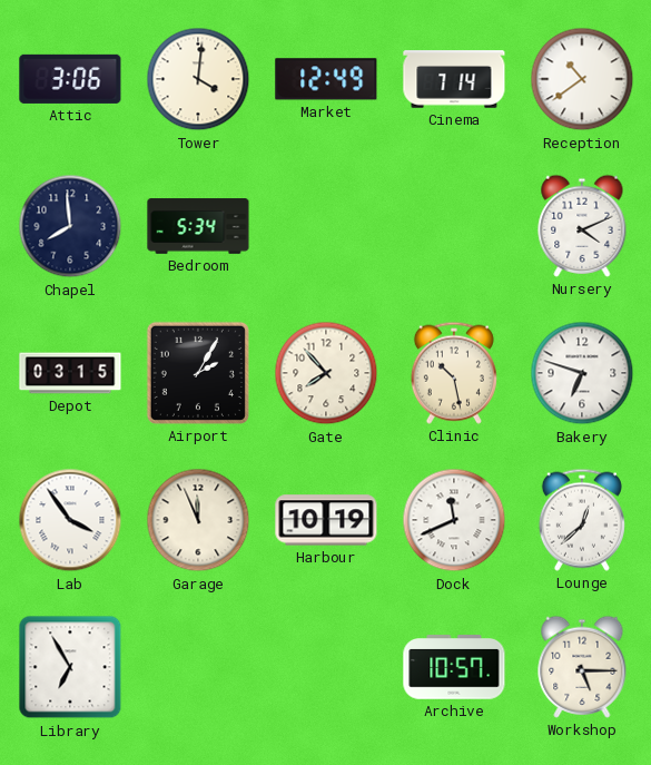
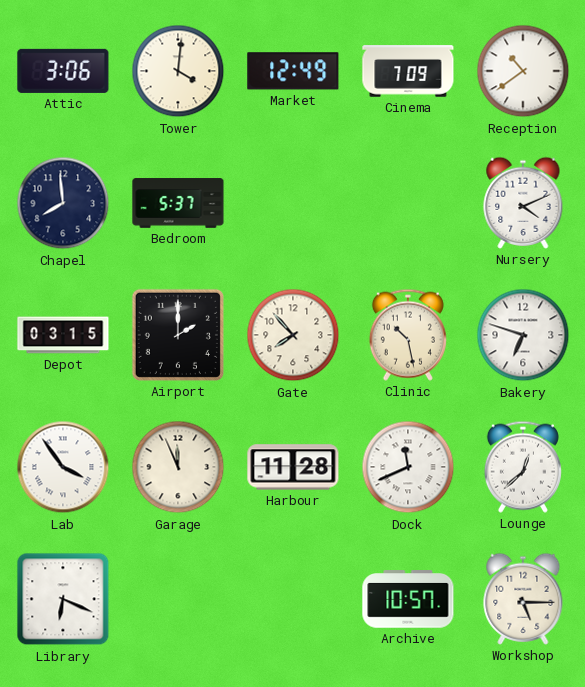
Cinema: 7:14 -> 7:09
Bedroom: 5:34 -> 5:37
Airport: 2:05 -> 2:00
Harbour: 10:19 -> 11:28
Library: 6:55 -> 6:19
